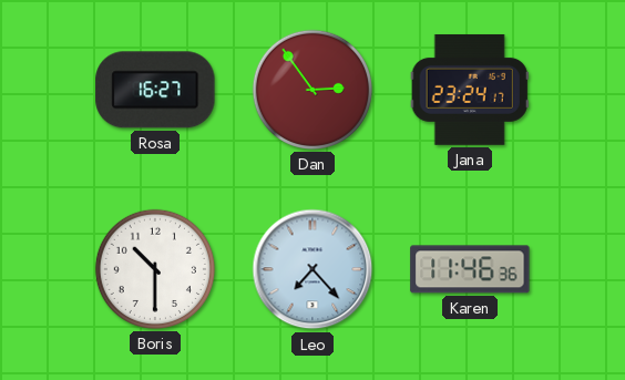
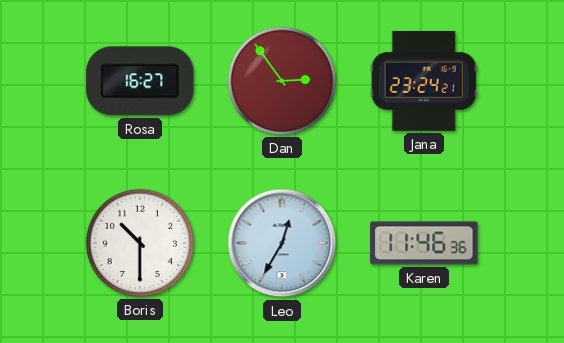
Jana: 23:24:17 -> 23:24:21
Leo: 7:23 -> 12:35
